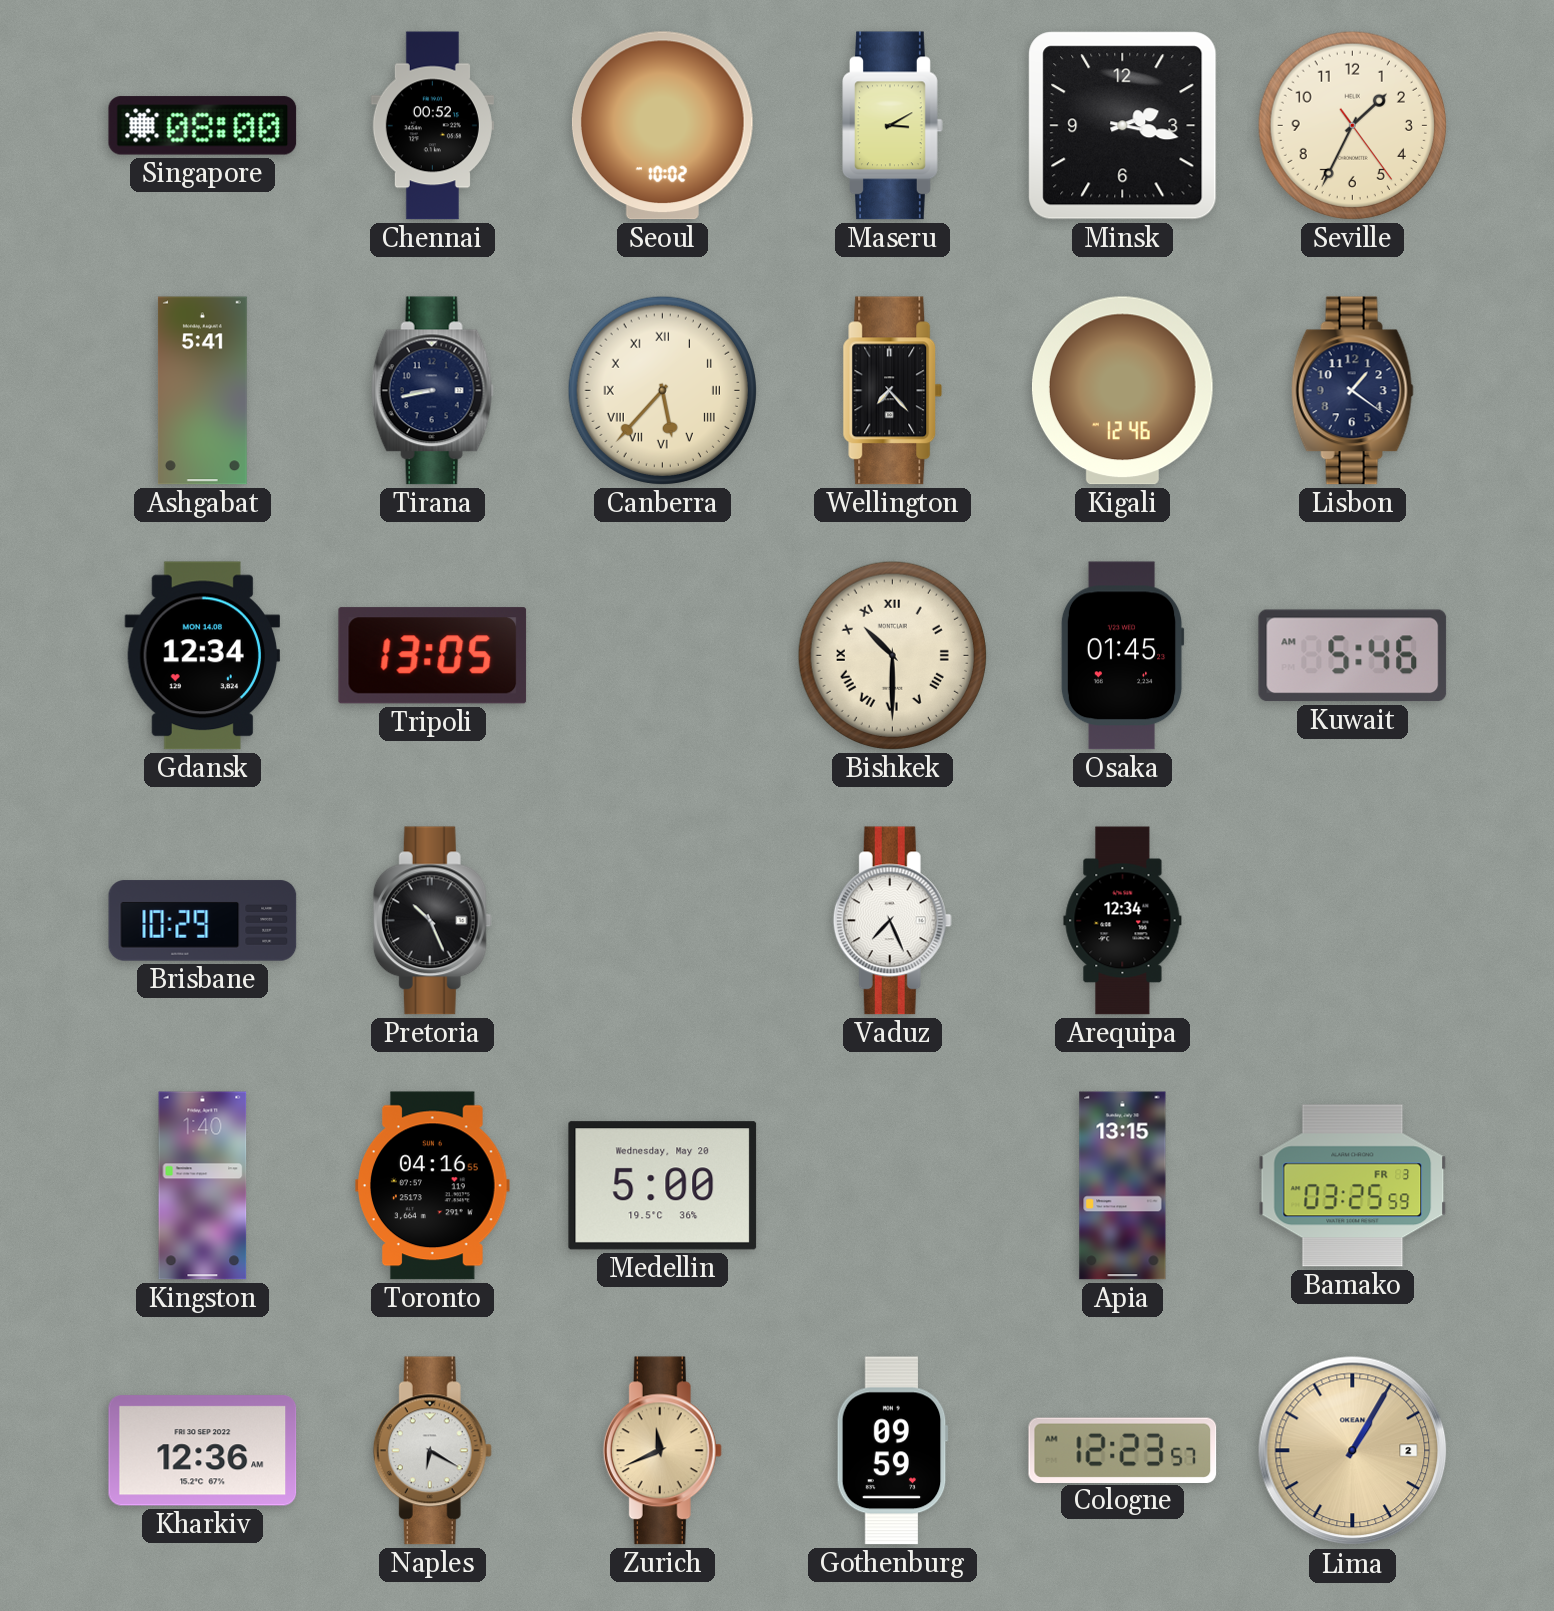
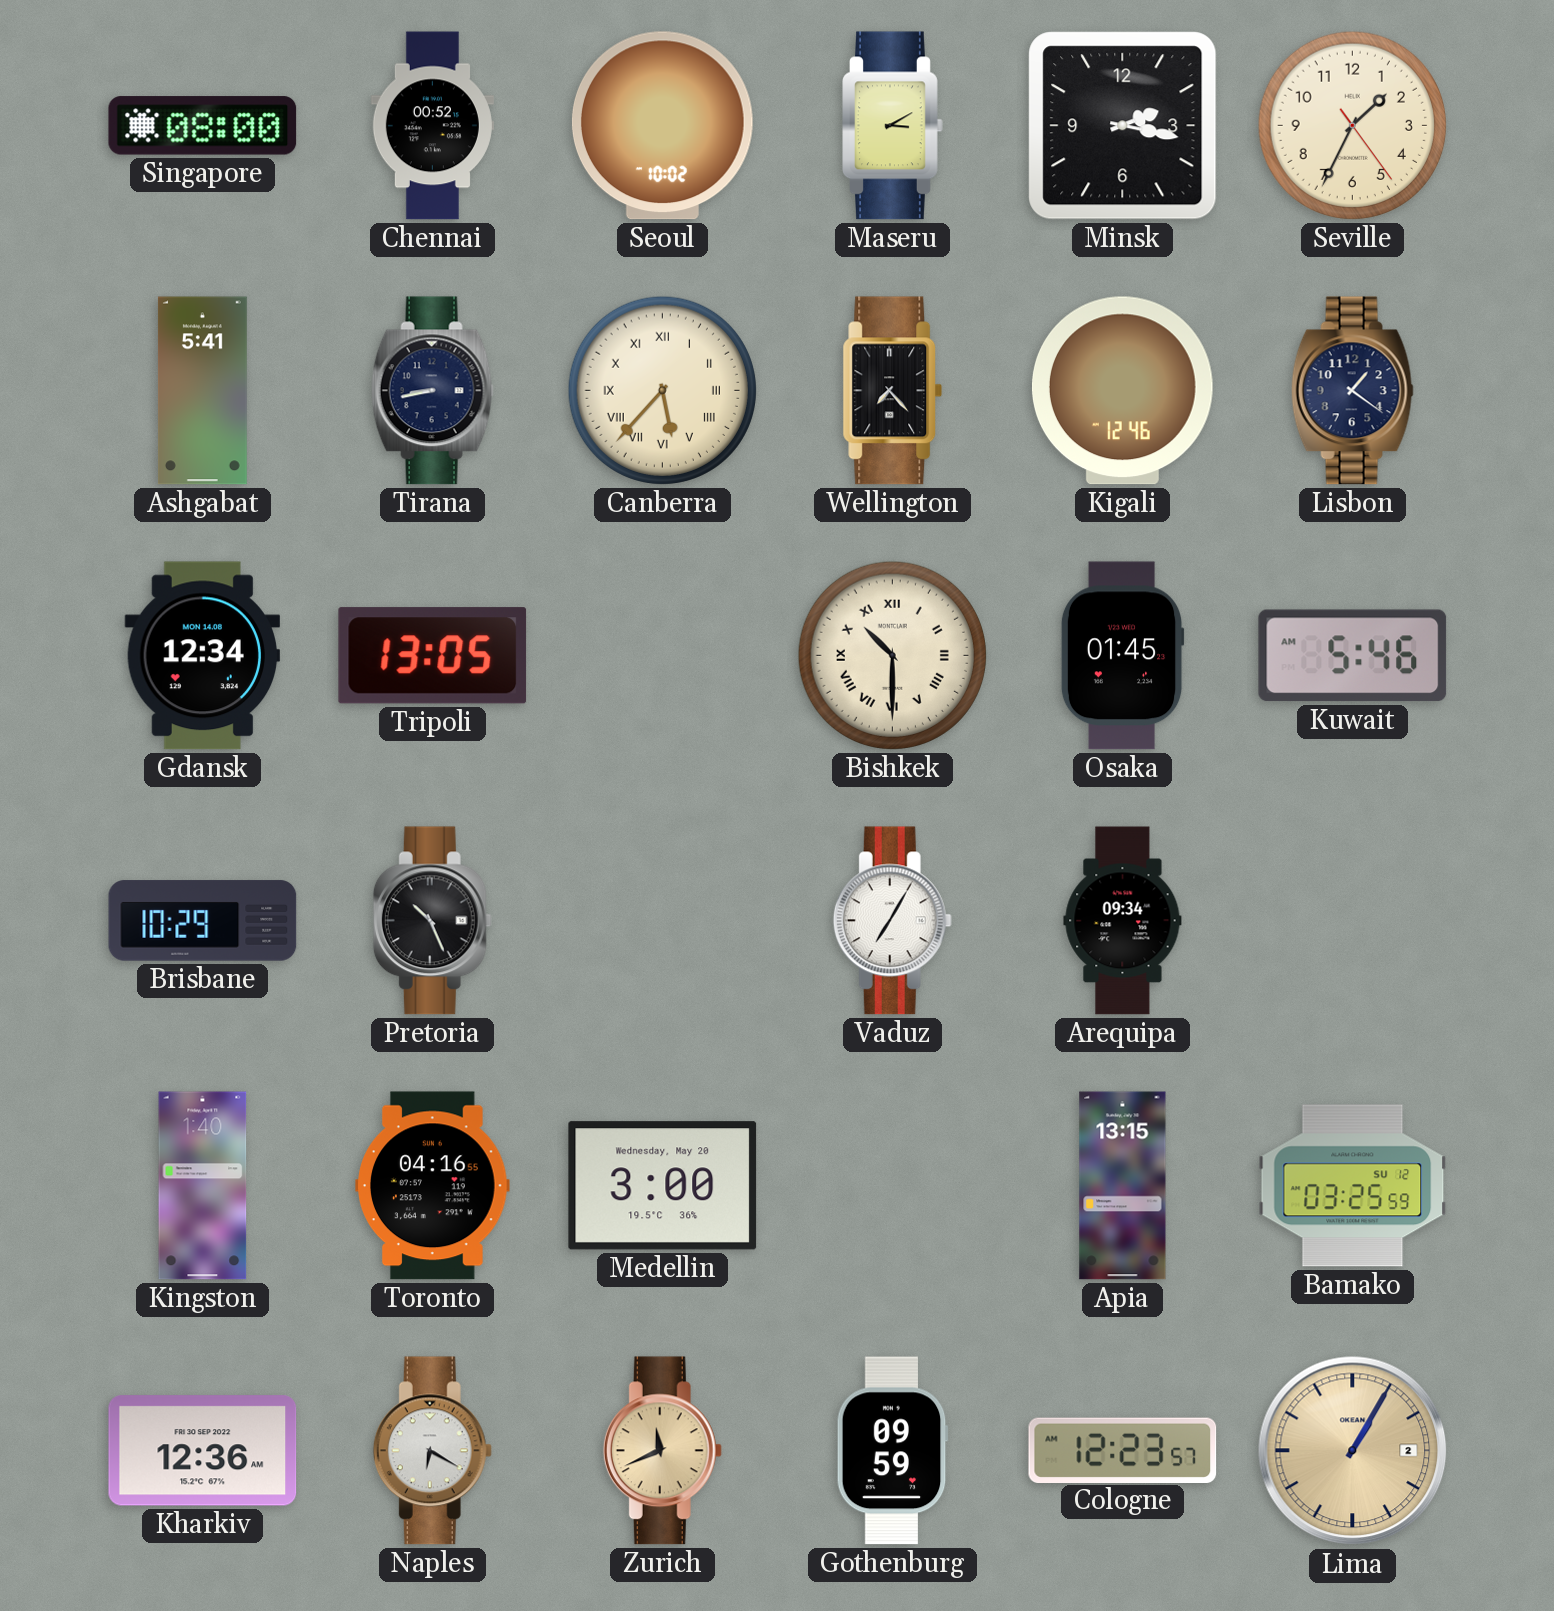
Vaduz: 7:26 -> 7:05
Arequipa: 12:34 -> 09:34
Medellin: 5:00 -> 3:00
Bamako date: FR 3 -> SU 12
